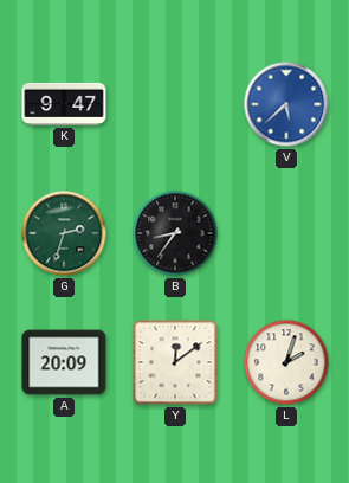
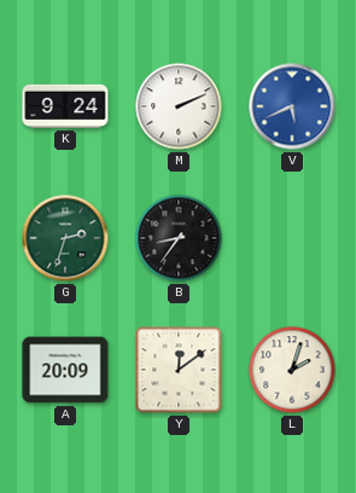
K: 9:47 -> 9:24
M: none -> 2:11
V: 5:38 -> 5:41
